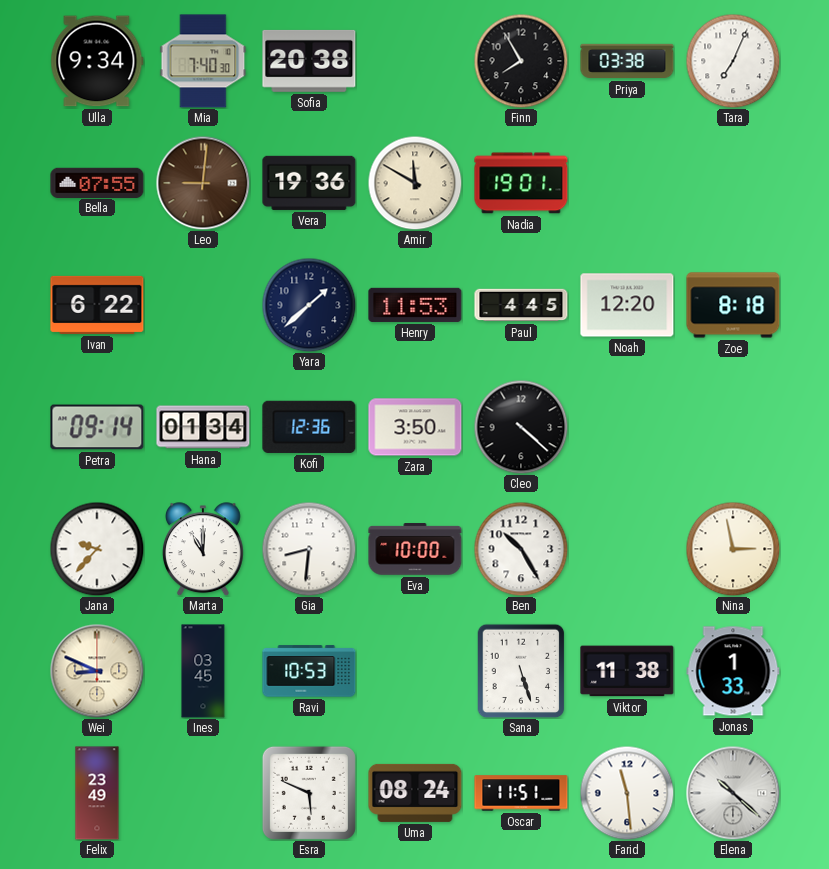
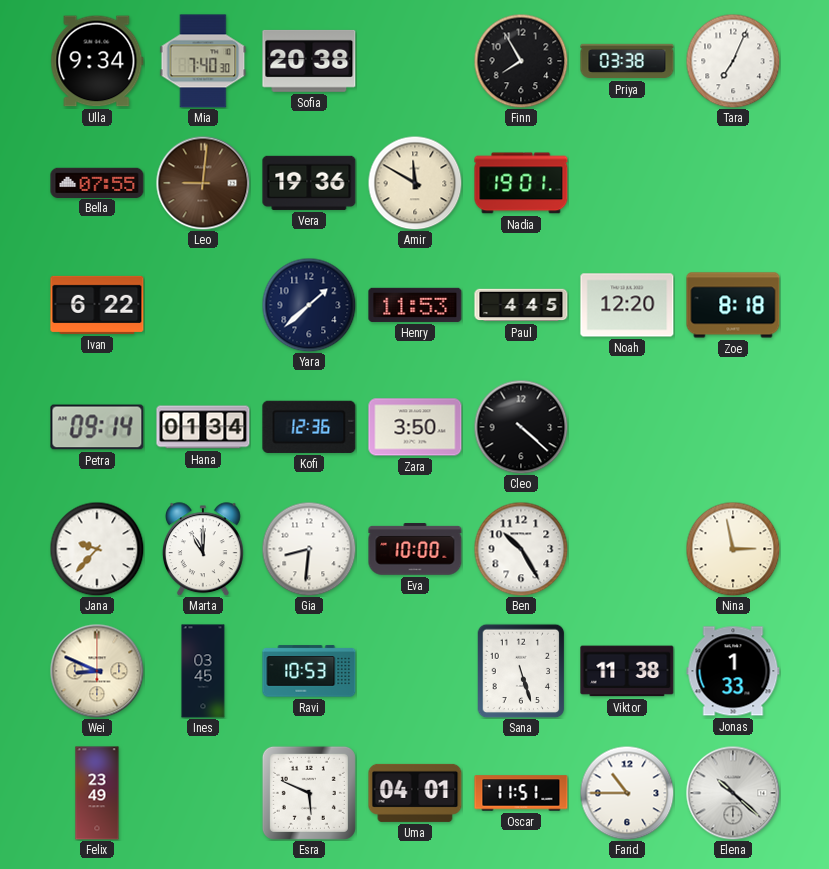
Uma: 08:24 -> 04:01
Farid: 11:29 -> 10:45
